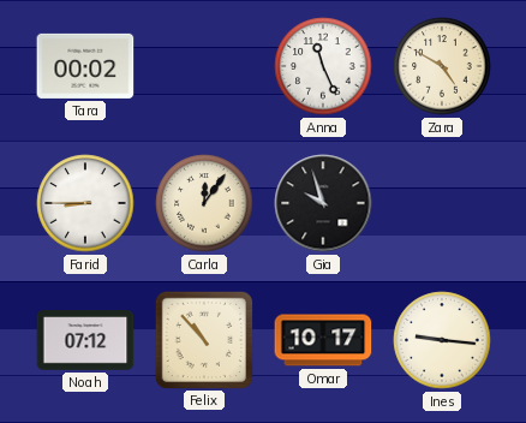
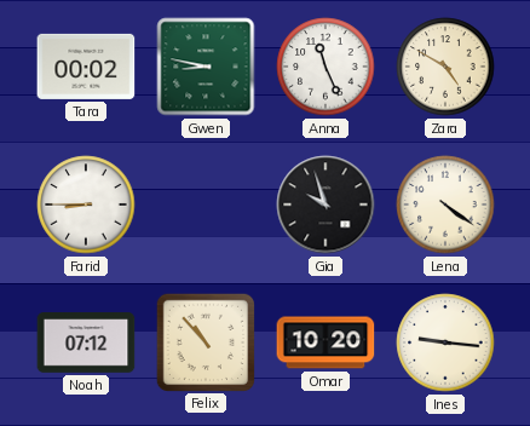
Gwen: none -> 8:47
Carla: 12:06 -> none
Lena: none -> 4:21
Omar: 10:17 -> 10:20
